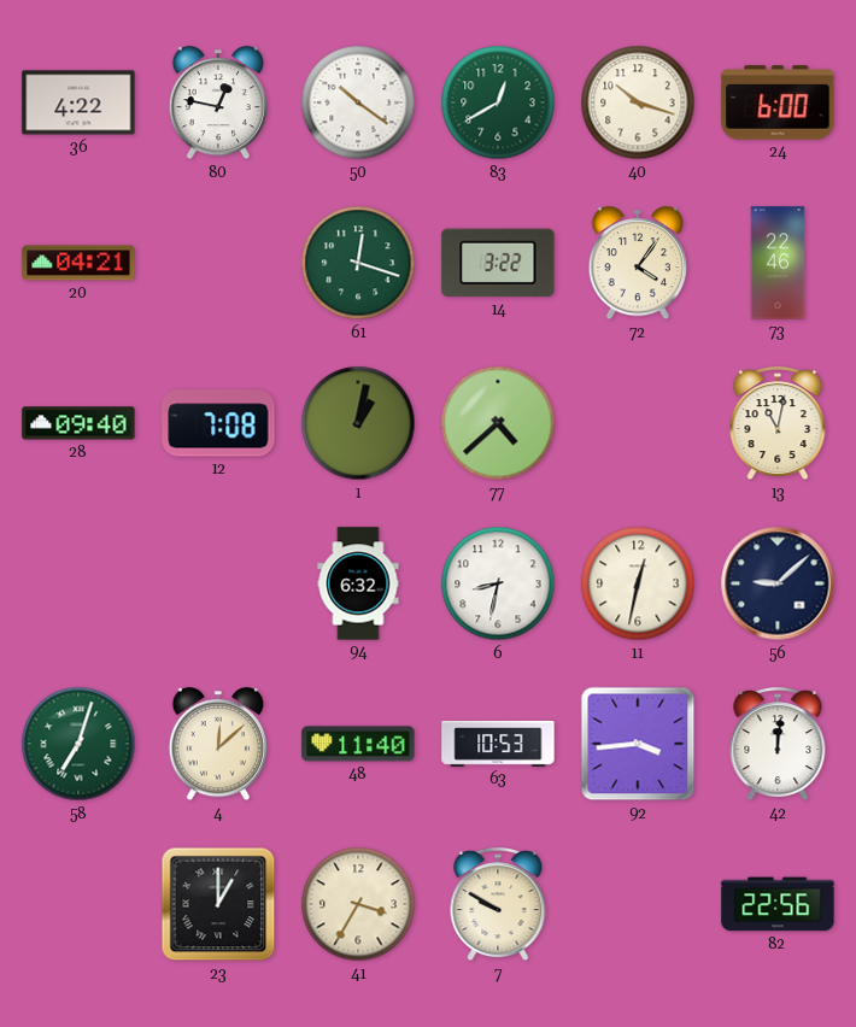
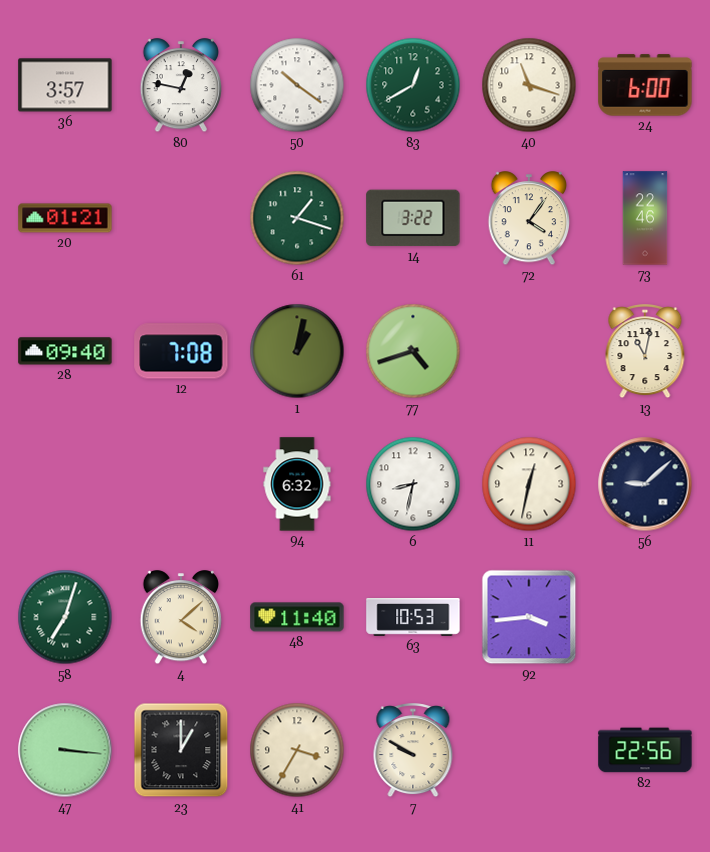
36: 4:22 -> 3:57
40: 10:18 -> 11:18
20: 04:21 -> 01:21
61: 12:18 -> 1:18
77: 4:38 -> 4:42
4: 12:08 -> 4:08
42: 12:01 -> none
47: none -> 3:16
